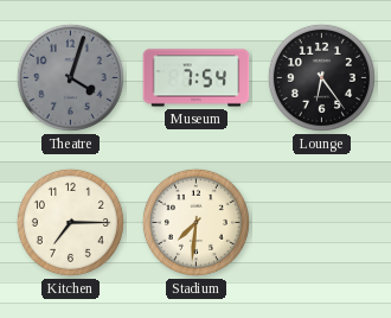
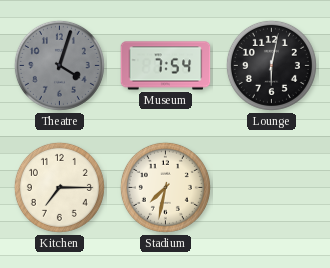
Lounge: 6:24 -> 6:02
Stadium: 7:31 -> 7:32
